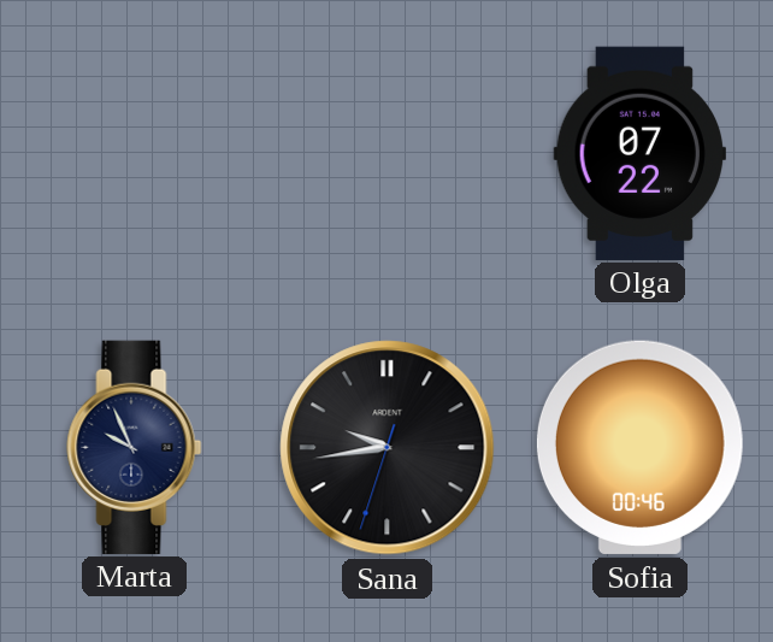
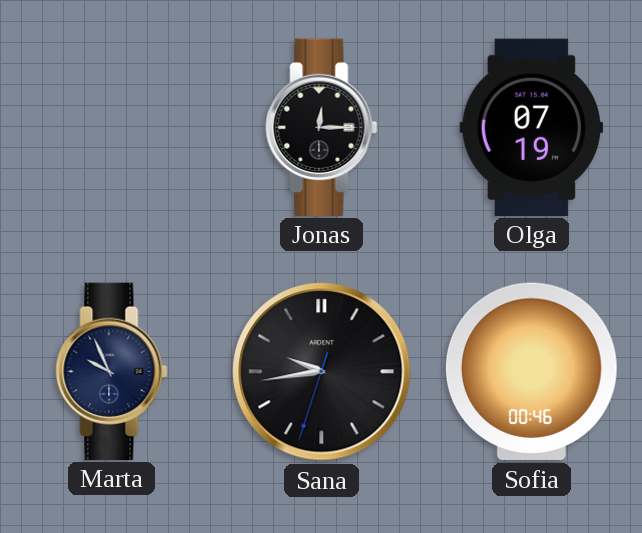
Jonas: none -> 12:15
Olga: 07:22 -> 07:19
